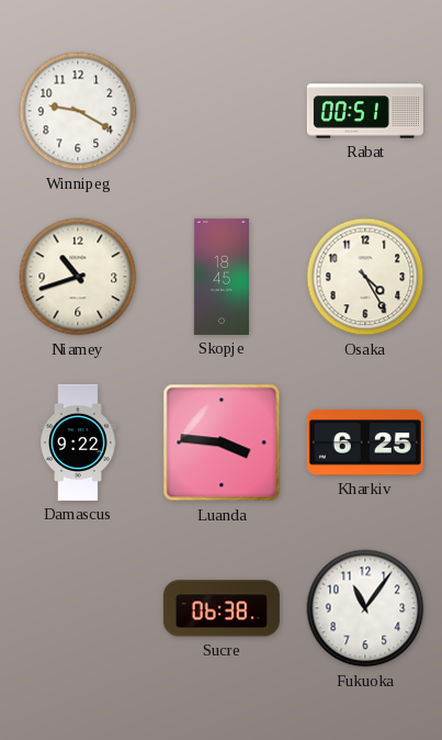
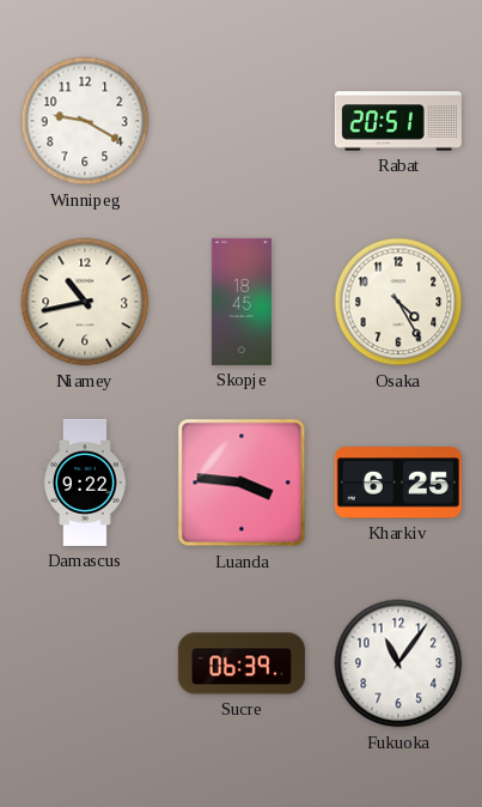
Rabat: 00:51 -> 20:51
Niamey: 10:42 -> 10:43
Sucre: 06:38 -> 06:39
